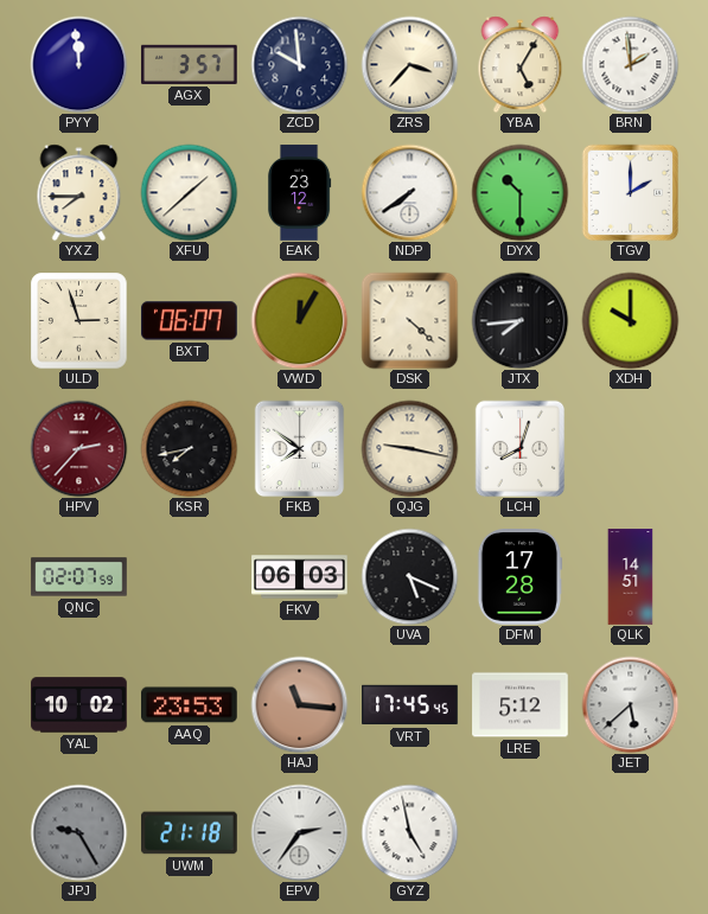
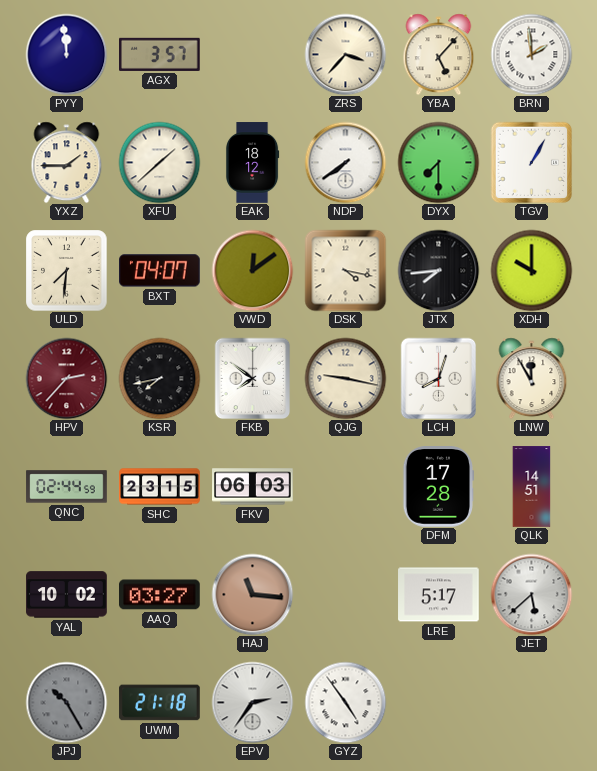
ZCD: 9:59 -> none
YBA: 5:05 -> 5:07
YXZ: 7:45 -> 1:45
EAK: 23:12 -> 18:12
DYX: 10:30 -> 7:30
TGV: 2:00 -> 1:05
ULD: 2:57 -> 7:31
BXT: 06:07 -> 04:07
VWD: 12:05 -> 12:09
DSK: 4:22 -> 4:17
LNW: none -> 11:55
QNC: 02:07 -> 02:44
SHC: none -> 23:15
UVA: 5:19 -> none
AAQ: 23:53 -> 03:27
VRT: 17:45 -> none
LRE: 5:12 -> 5:17
JPJ: 9:25 -> 10:25
GYZ: 4:58 -> 4:54
